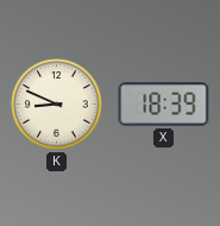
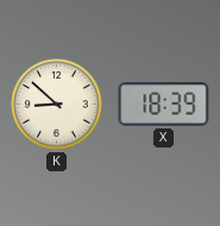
K: 8:49 -> 8:52
